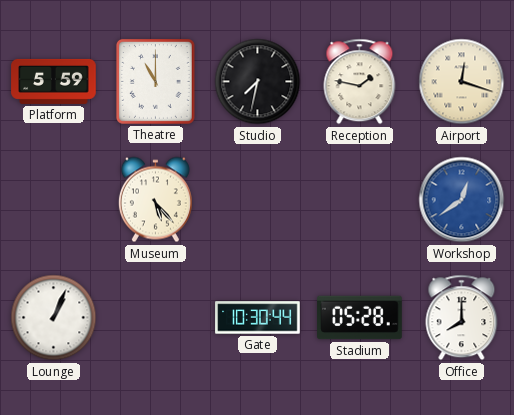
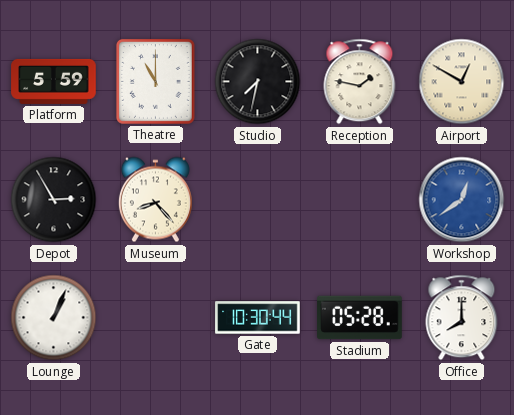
Airport: 12:18 -> 12:50
Depot: none -> 2:55
Museum: 5:23 -> 8:23
